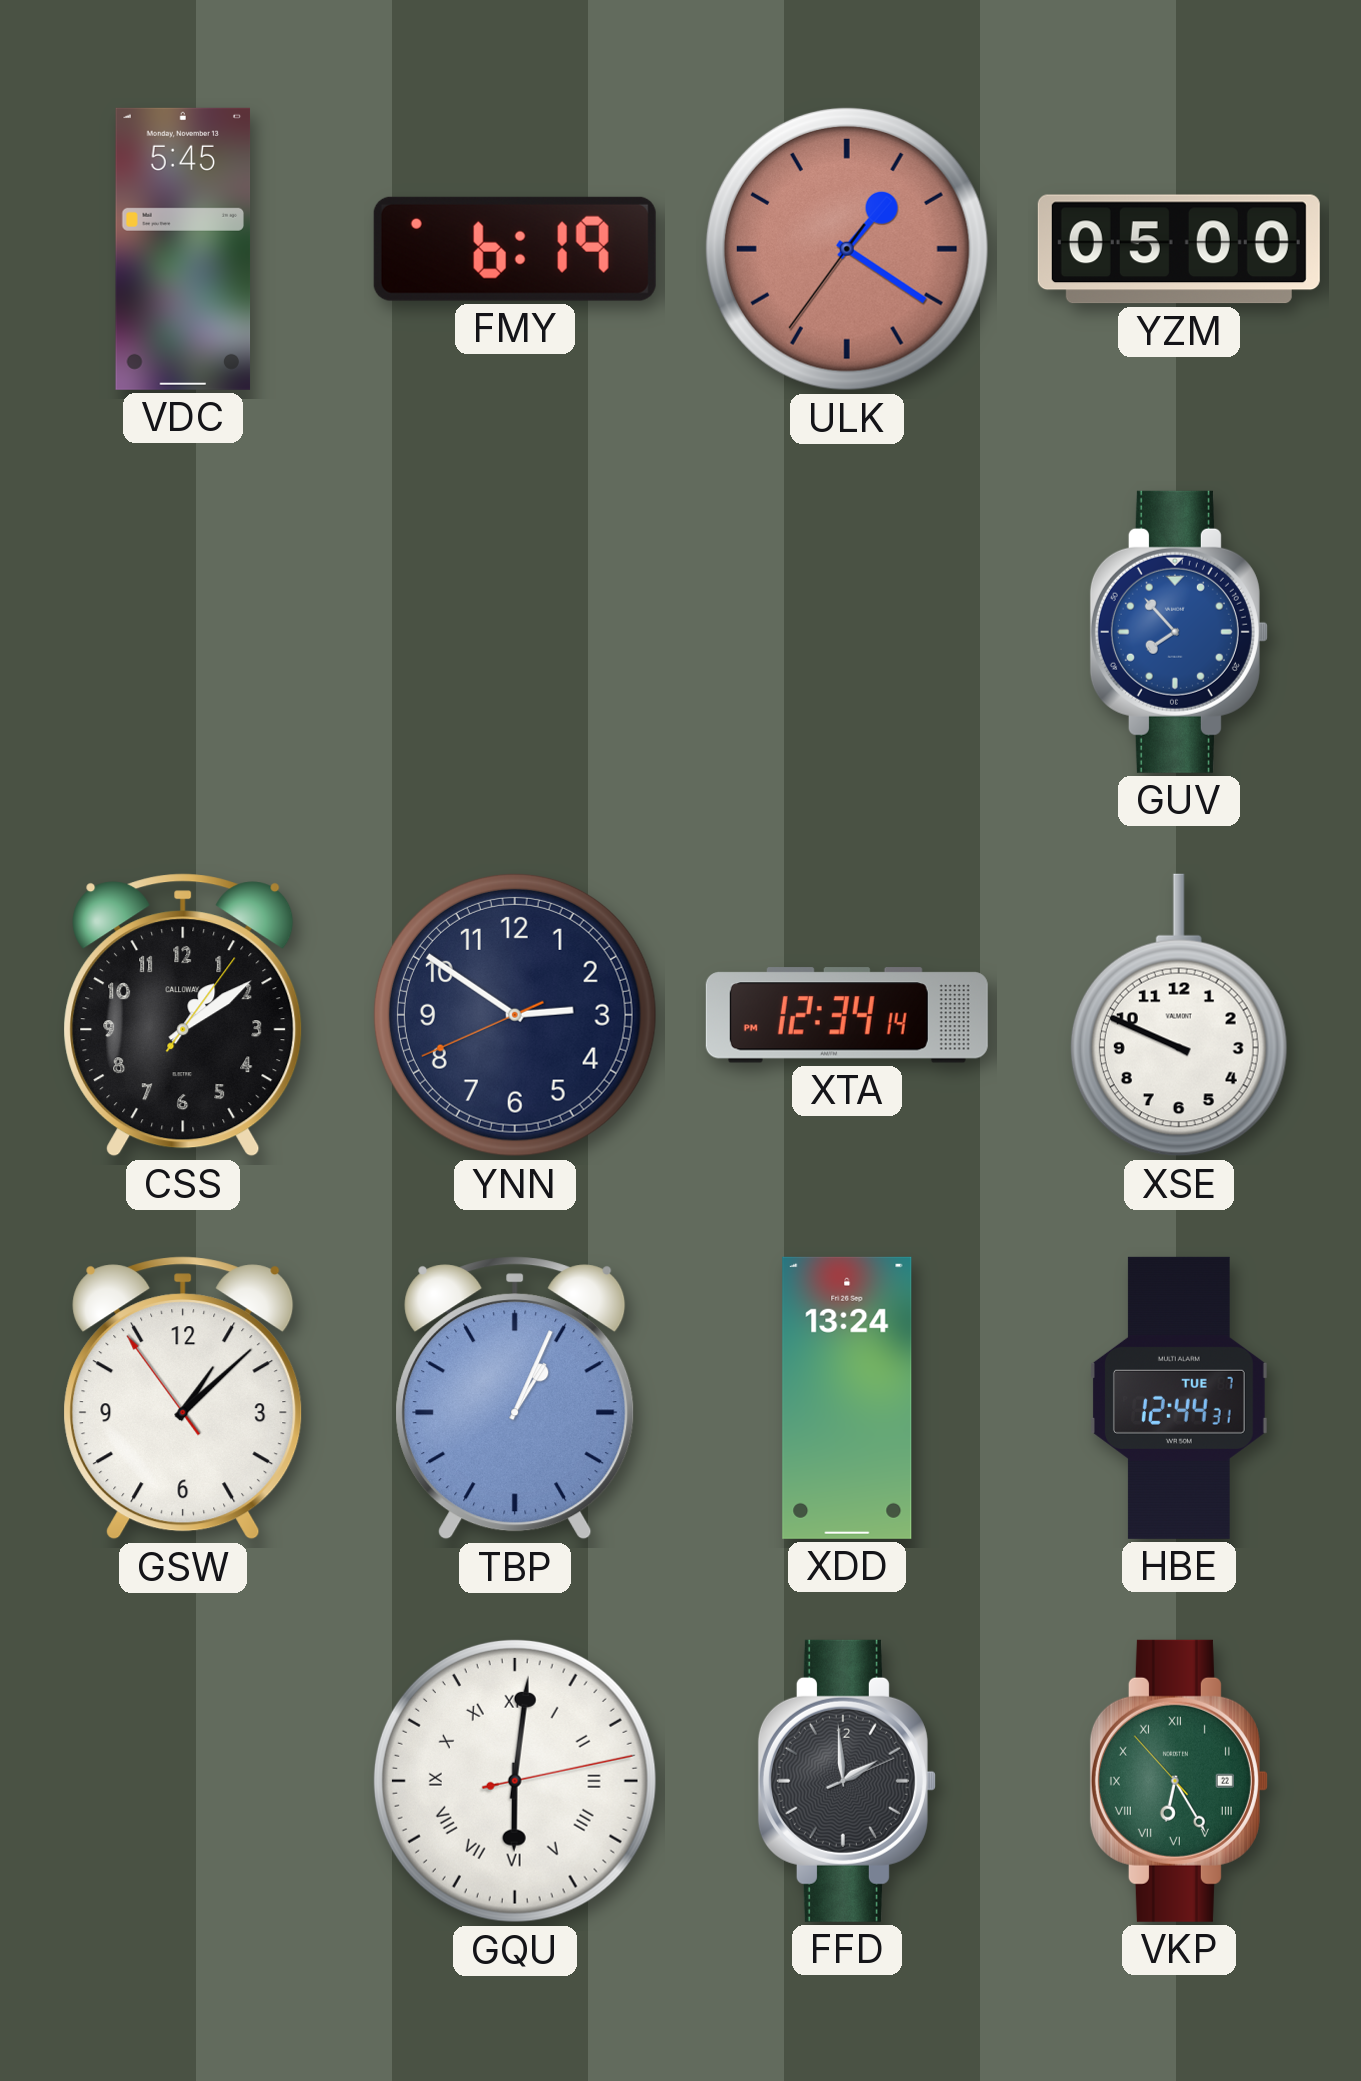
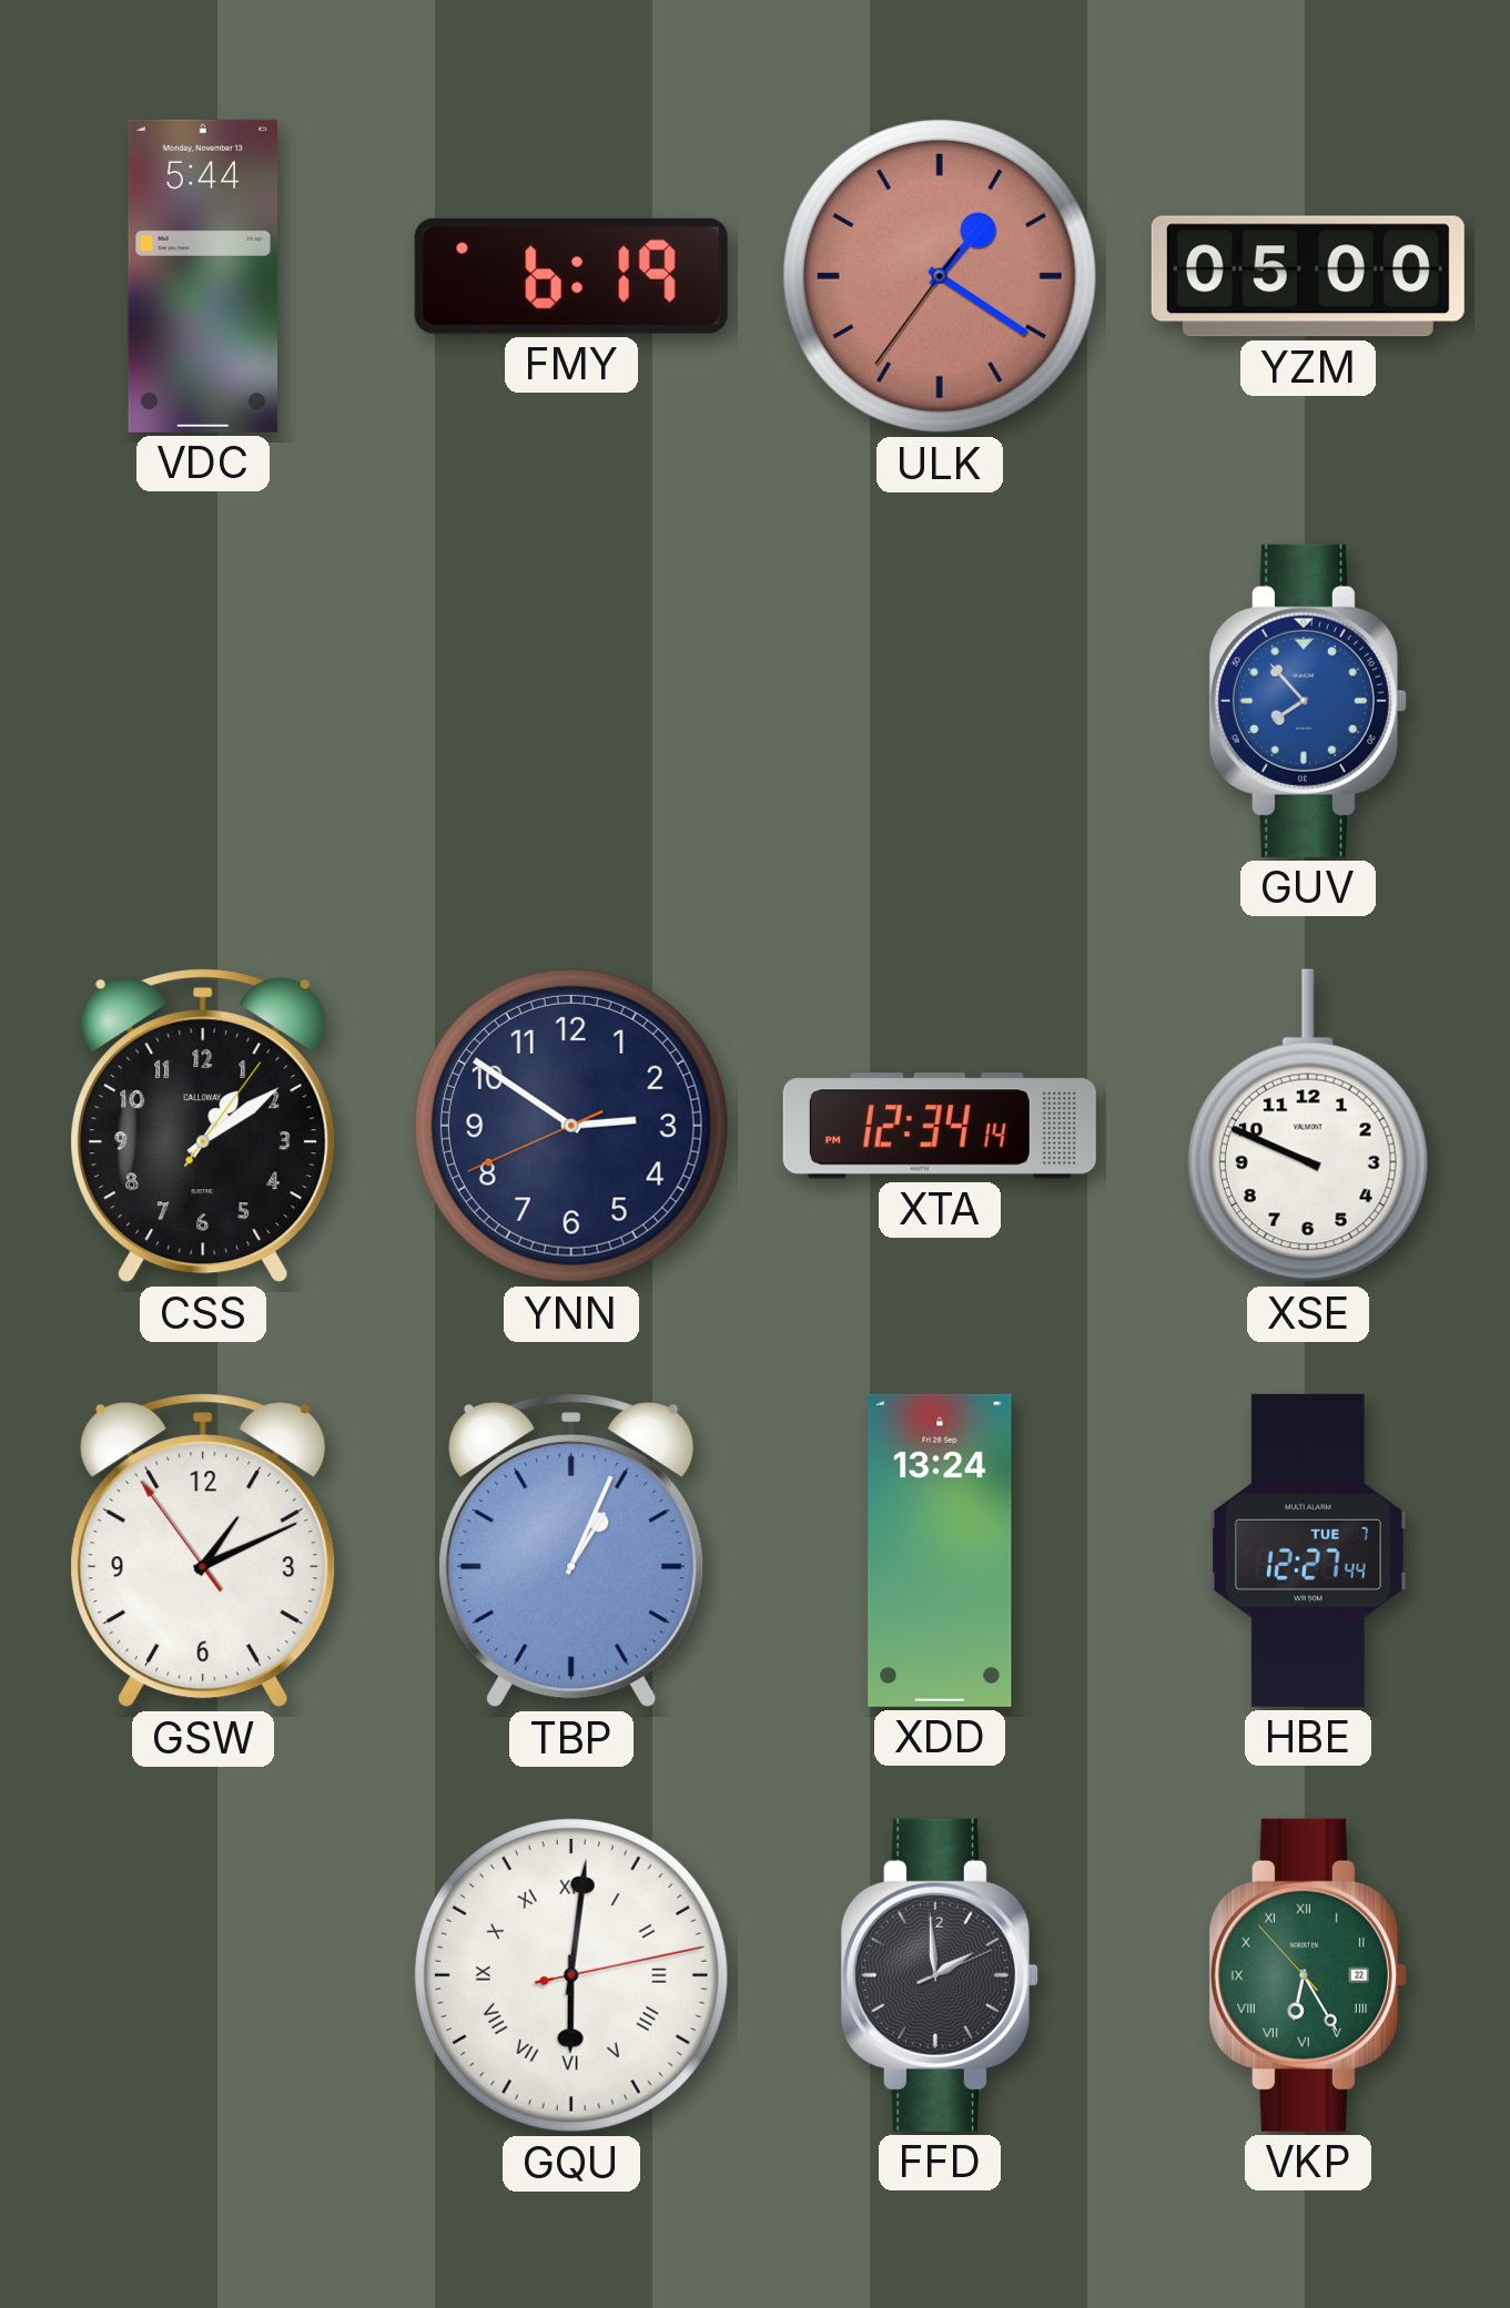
VDC: 5:45 -> 5:44
GSW: 1:07 -> 1:10
HBE: 12:44 -> 12:27
